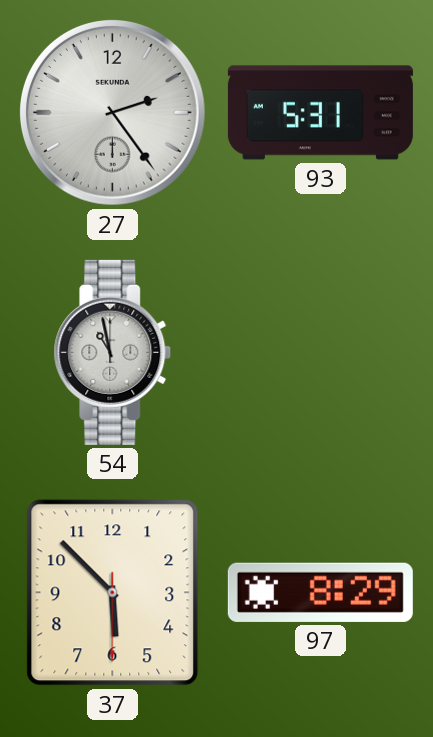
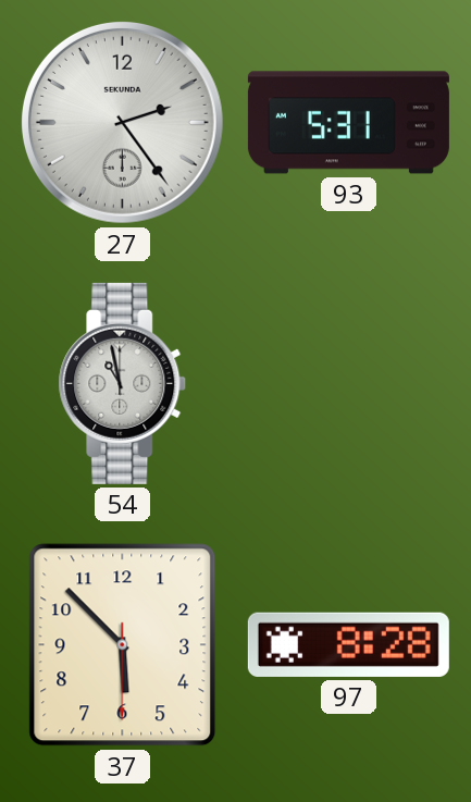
97: 8:29 -> 8:28
